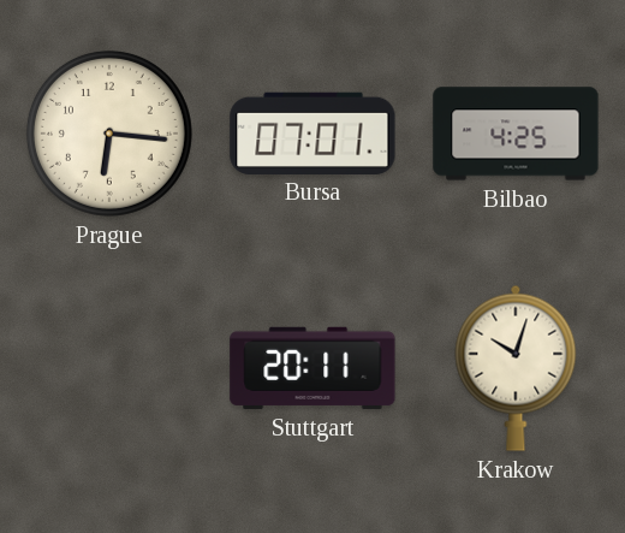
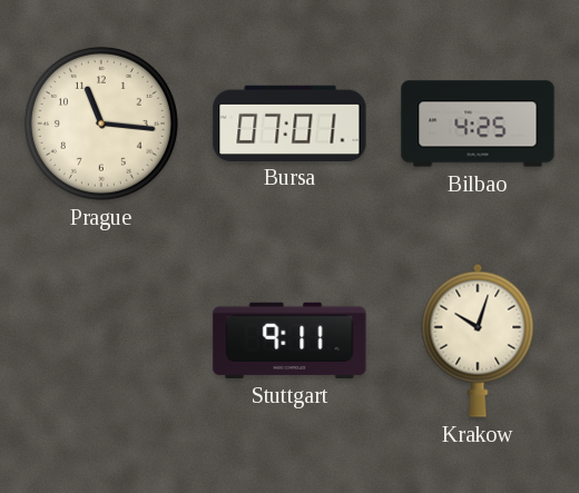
Prague: 6:16 -> 11:16
Stuttgart: 20:11 -> 9:11
